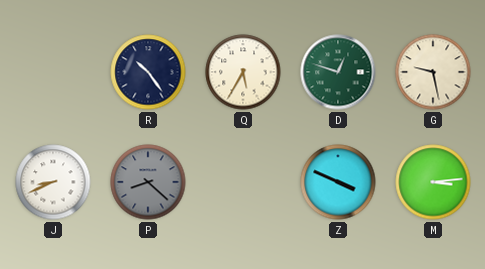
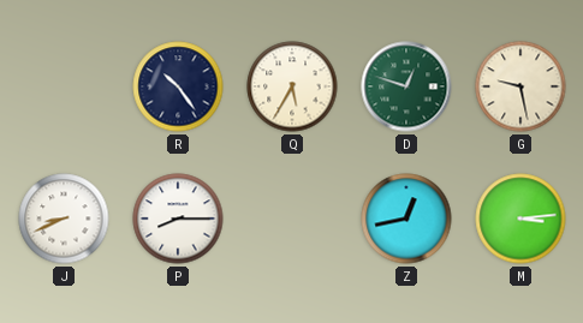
P: 8:22 -> 8:15
P dial: grey -> white
Z: 3:49 -> 12:43
